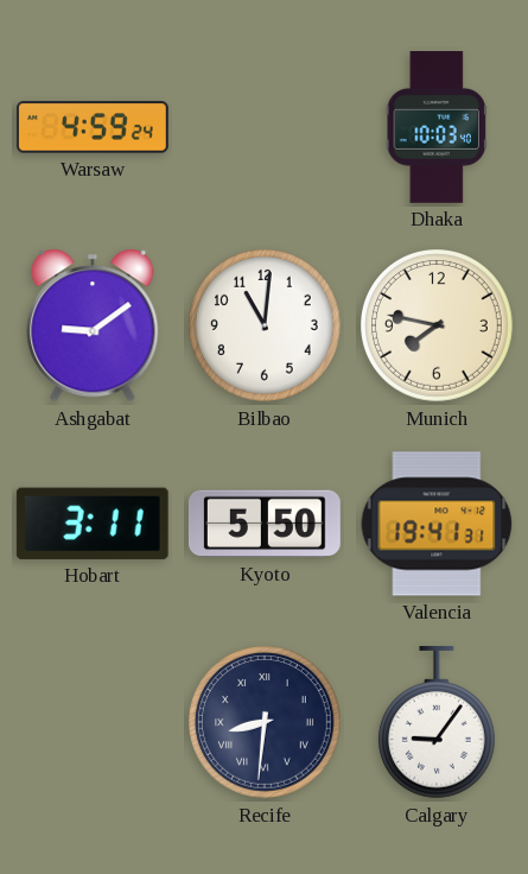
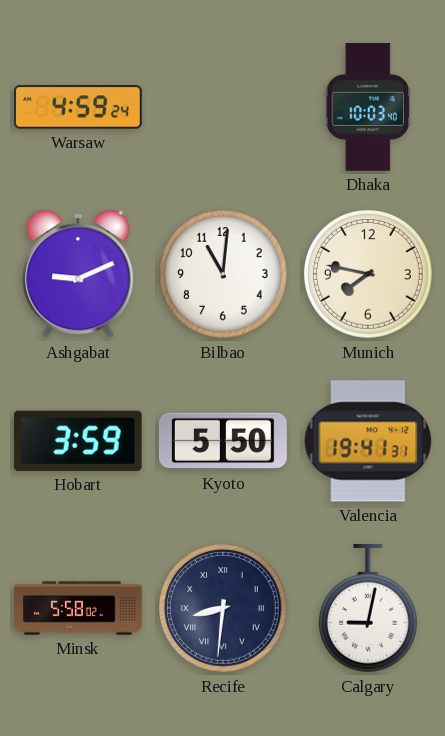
Ashgabat: 9:09 -> 9:11
Hobart: 3:11 -> 3:59
Minsk: none -> 5:58
Calgary: 9:06 -> 9:02
